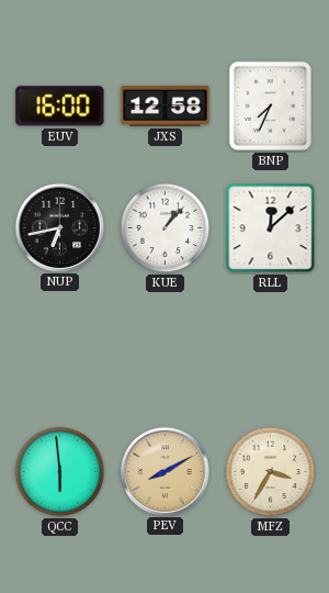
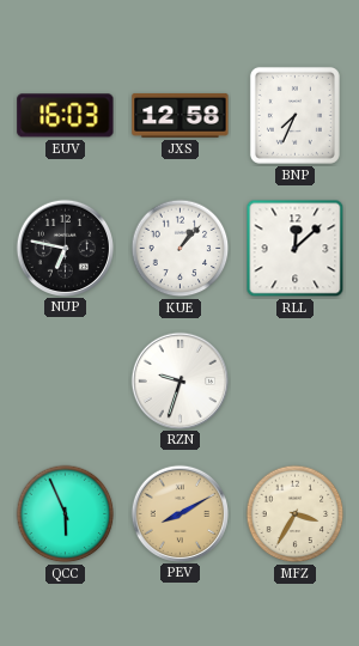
EUV: 16:00 -> 16:03
NUP: 6:43 -> 6:47
RZN: none -> 9:33
QCC: 5:59 -> 5:56
